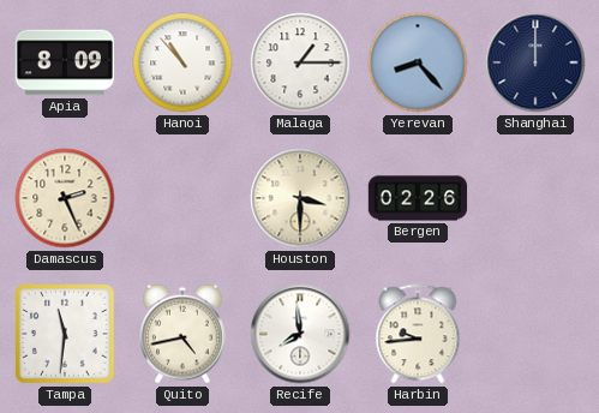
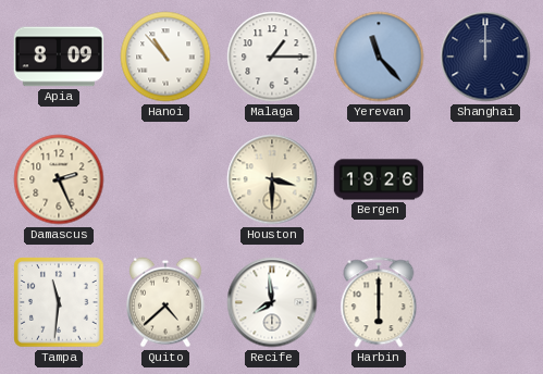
Yerevan: 8:23 -> 11:23
Bergen: 02:26 -> 19:26
Quito: 4:43 -> 4:38
Harbin: 9:44 -> 6:00
